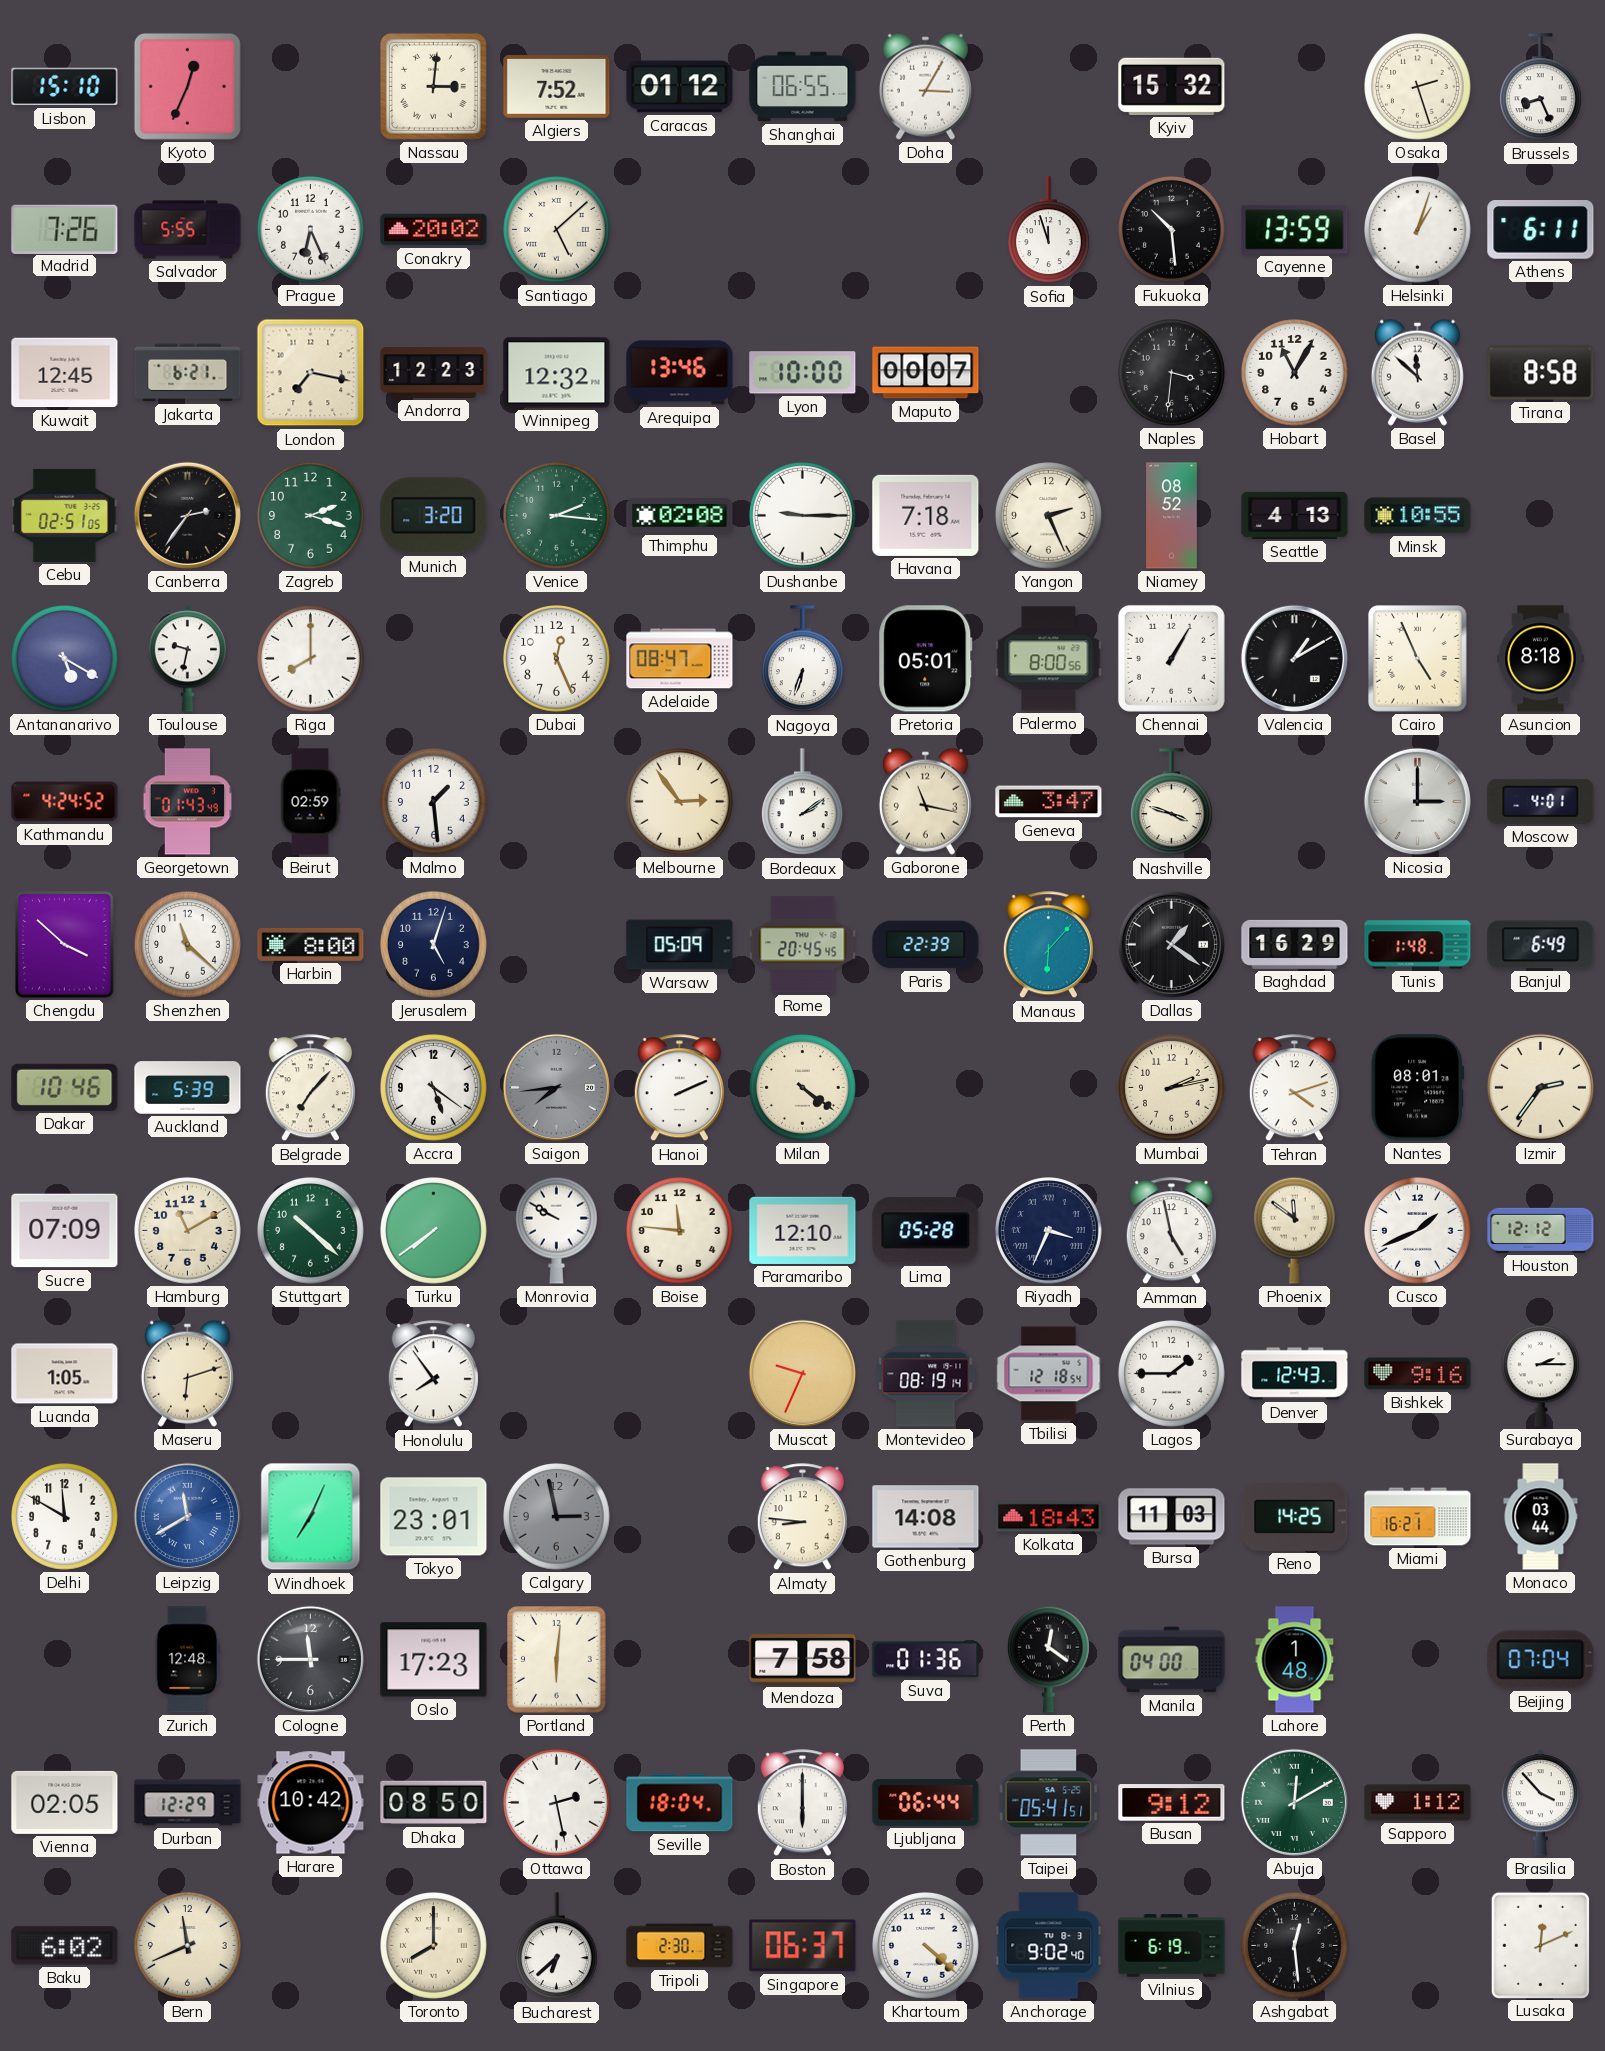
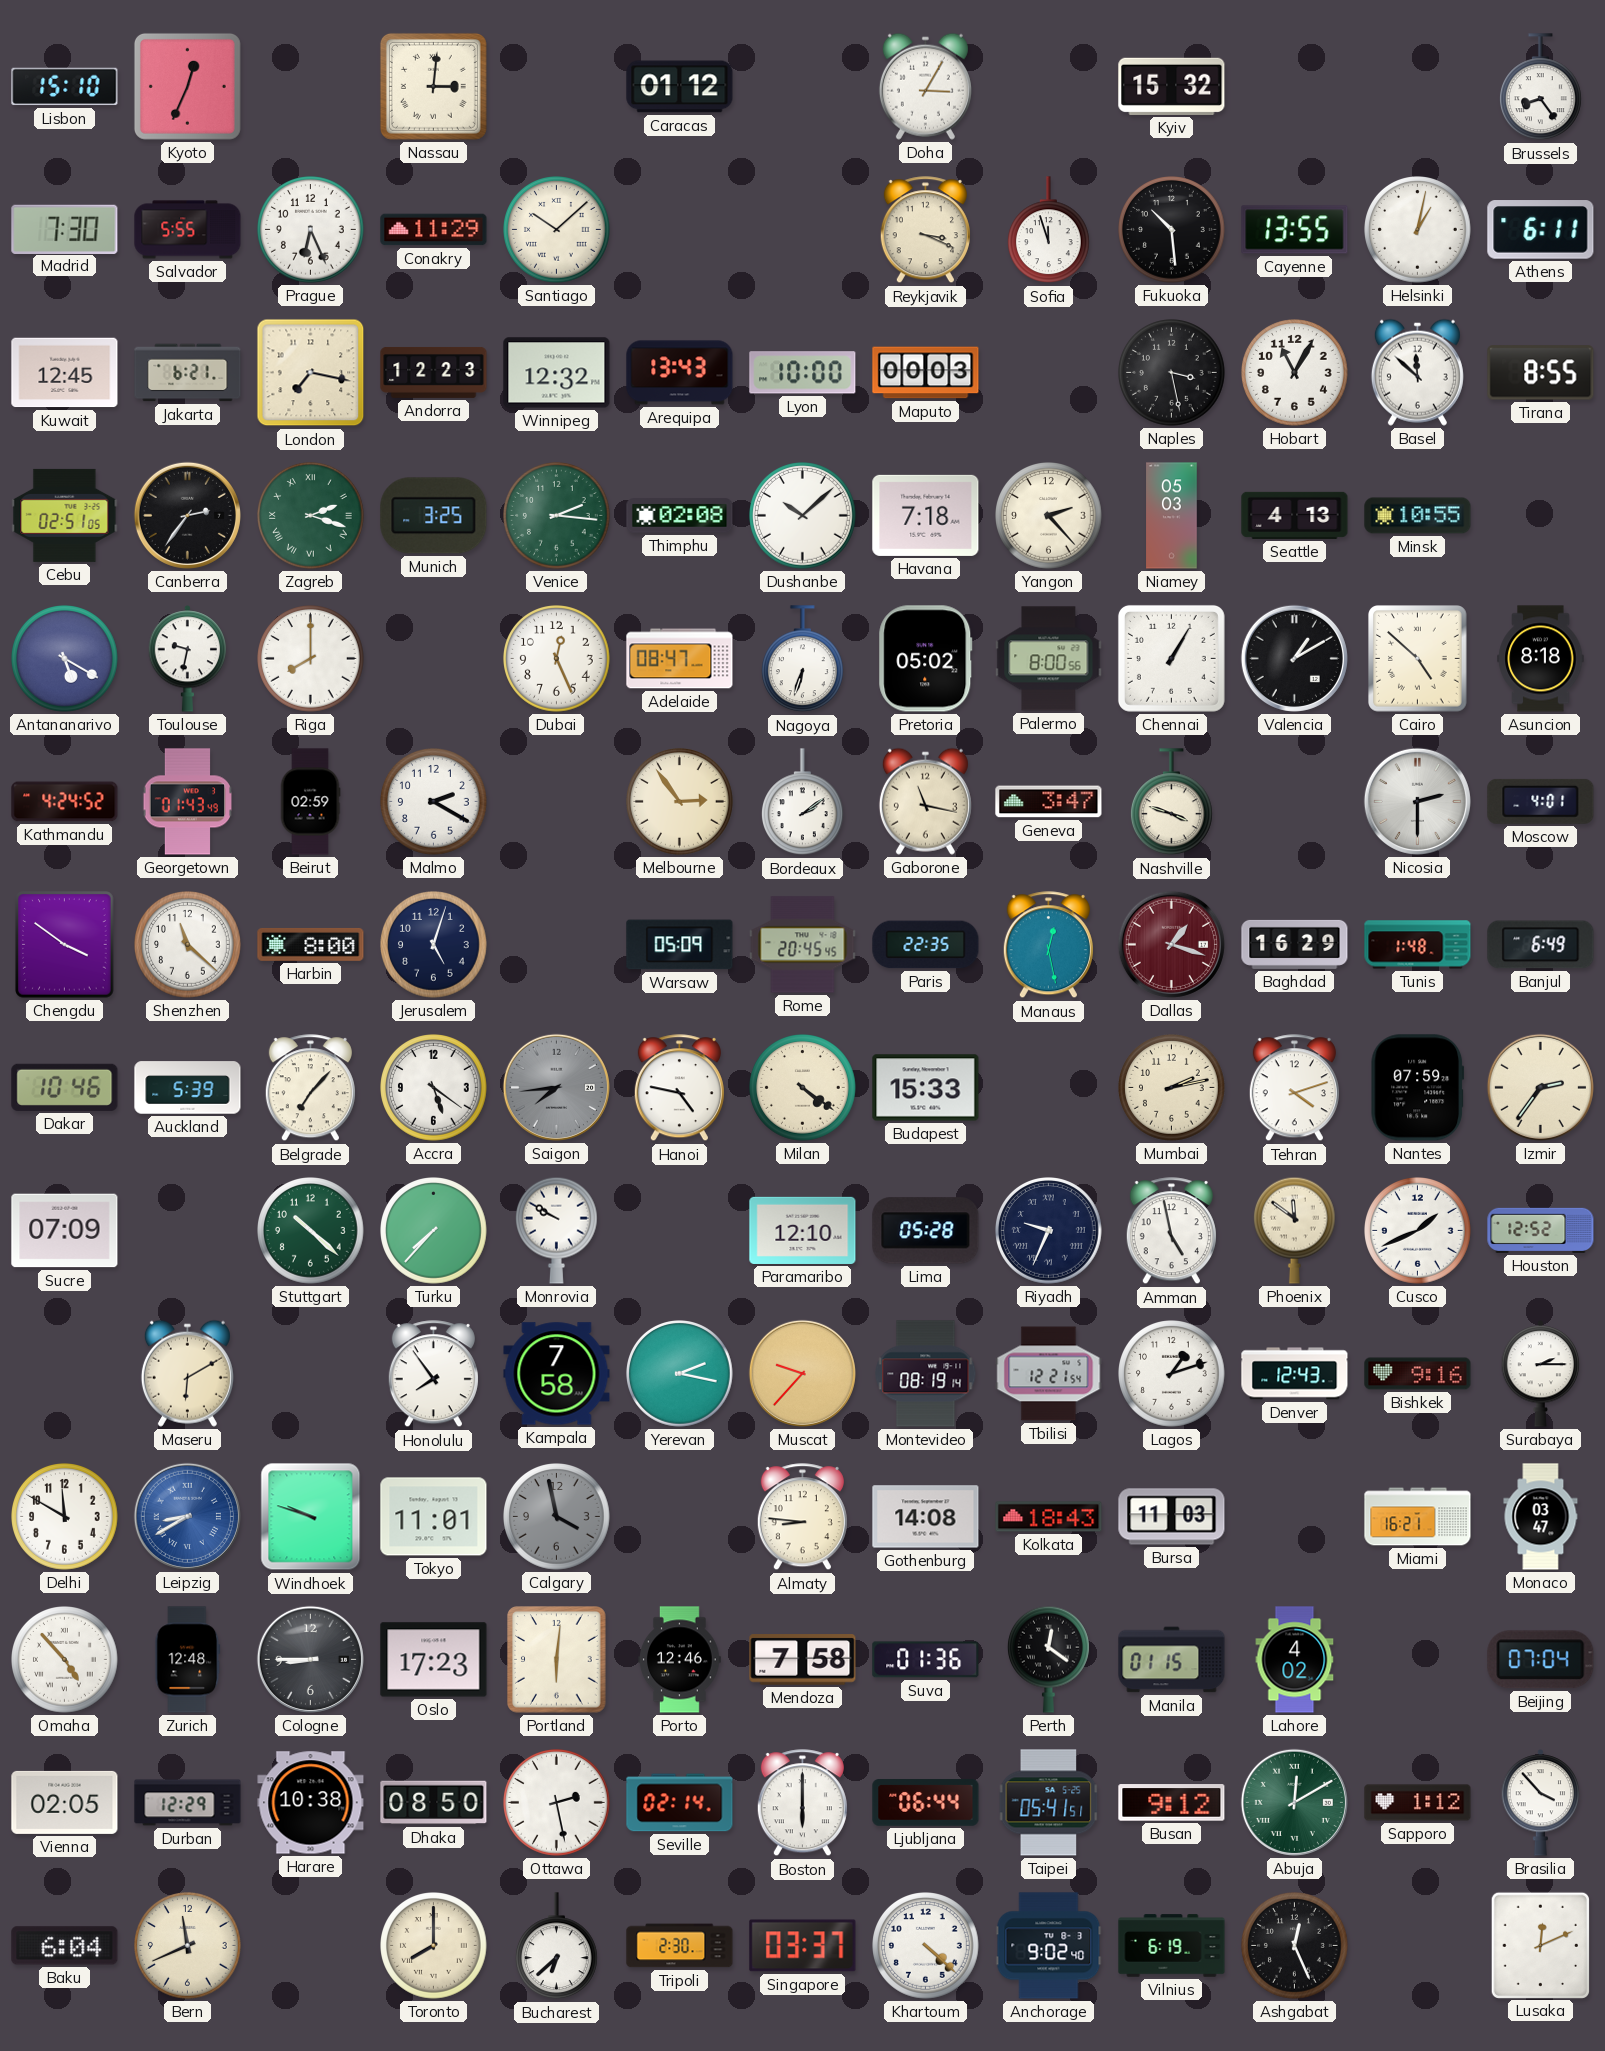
Algiers: 7:52 -> none
Shanghai: 06:55 -> none
Osaka: 2:27 -> none
Brussels: 8:26 -> 8:24
Madrid: 7:26 -> 7:30
Conakry: 20:02 -> 11:29
Santiago: 5:08 -> 10:08
Reykjavik: none -> 3:19
Cayenne: 13:59 -> 13:55
Helsinki: 1:03 -> 1:02
Arequipa: 13:46 -> 13:43
Maputo: 00:07 -> 00:03
Naples: 3:31 -> 3:28
Tirana: 8:58 -> 8:55
Zagreb numerals: Arabic -> Roman
Munich: 3:20 -> 3:25
Dushanbe: 9:15 -> 10:08
Yangon: 2:26 -> 2:23
Niamey: 08:52 -> 05:03
Pretoria: 05:01 -> 05:02
Cairo: 4:56 -> 4:52
Malmo: 1:29 -> 2:20
Nicosia: 3:00 -> 2:30
Chengdu: 3:52 -> 3:51
Paris: 22:39 -> 22:35
Manaus: 6:07 -> 12:28
Dallas: 1:21 -> 1:18
Dallas dial: black -> burgundy
Hanoi: 2:11 -> 4:47
Budapest: none -> 15:33
Nantes: 08:01 -> 07:59
Hamburg: 11:10 -> none
Turku: 7:39 -> 7:37
Boise: 11:46 -> none
Riyadh: 3:34 -> 9:34
Houston: 12:12 -> 12:52
Luanda: 1:05 -> none
Maseru: 6:12 -> 6:10
Kampala: none -> 7:58
Yerevan: none -> 2:17
Muscat: 9:34 -> 9:37
Tbilisi: 12:18 -> 12:21
Lagos: 1:45 -> 1:12
Leipzig: 11:40 -> 8:40
Windhoek: 7:04 -> 9:48
Tokyo: 23:01 -> 11:01
Calgary: 2:58 -> 3:58
Reno: 14:25 -> none
Monaco: 03:44 -> 03:47
Omaha: none -> 4:53
Cologne: 11:45 -> 8:45
Porto: none -> 12:46
Manila: 04:00 -> 01:15
Lahore: 1:48 -> 4:02
Harare: 10:42 -> 10:38
Seville: 18:04 -> 02:14
Baku: 6:02 -> 6:04
Singapore: 06:37 -> 03:37
Ashgabat: 12:29 -> 12:26
